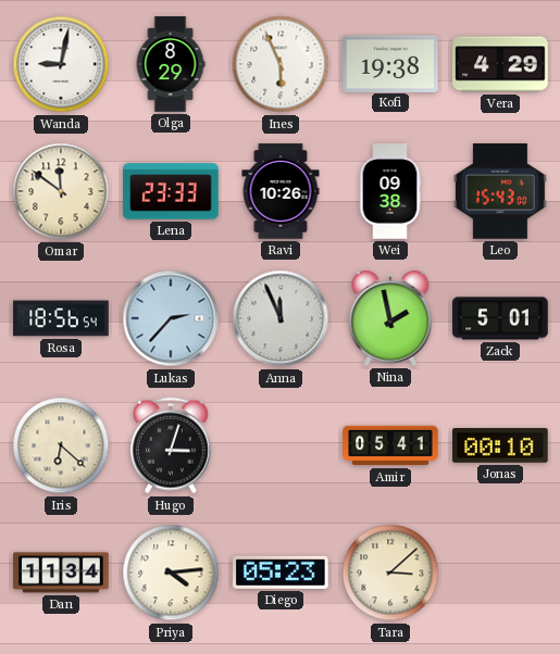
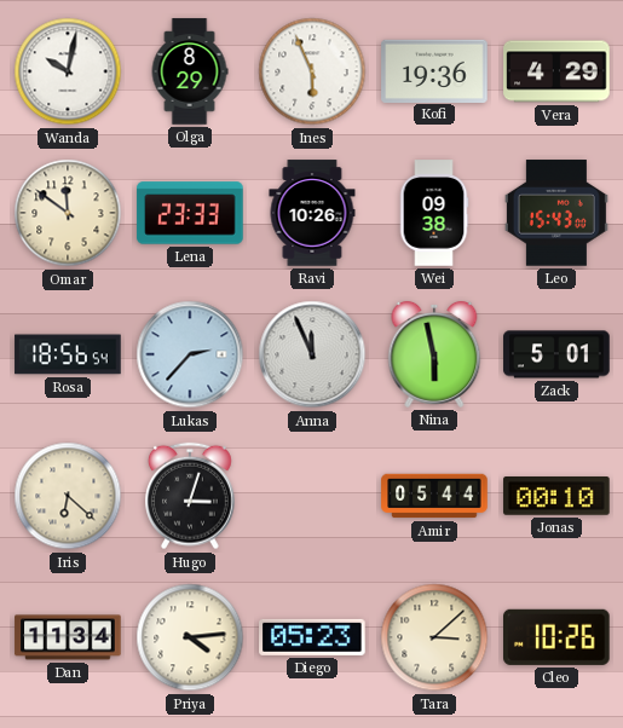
Wanda: 9:02 -> 10:02
Kofi: 19:38 -> 19:36
Nina: 1:58 -> 5:58
Amir: 05:41 -> 05:44
Cleo: none -> 10:26
